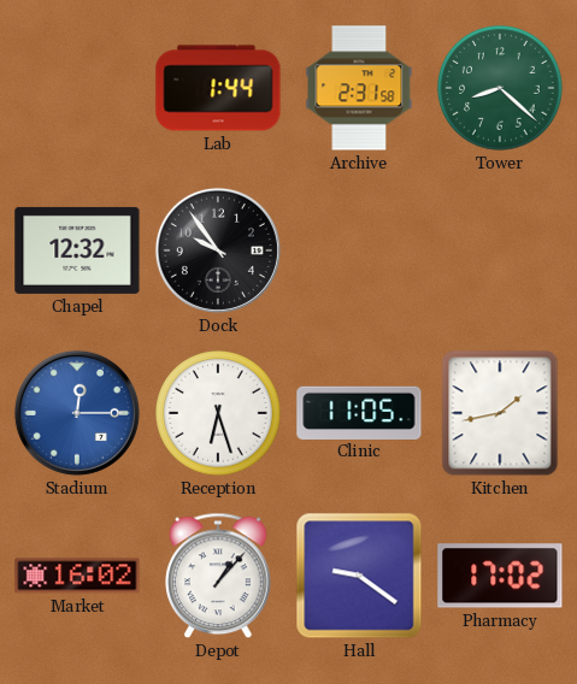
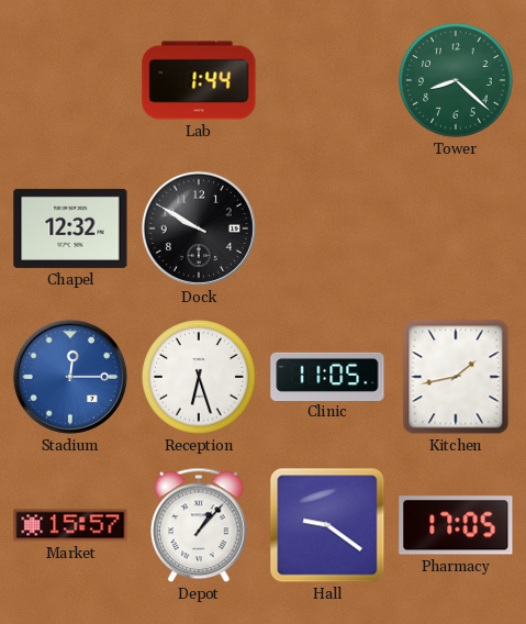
Archive: 2:31 -> none
Dock: 9:54 -> 9:50
Market: 16:02 -> 15:57
Pharmacy: 17:02 -> 17:05
